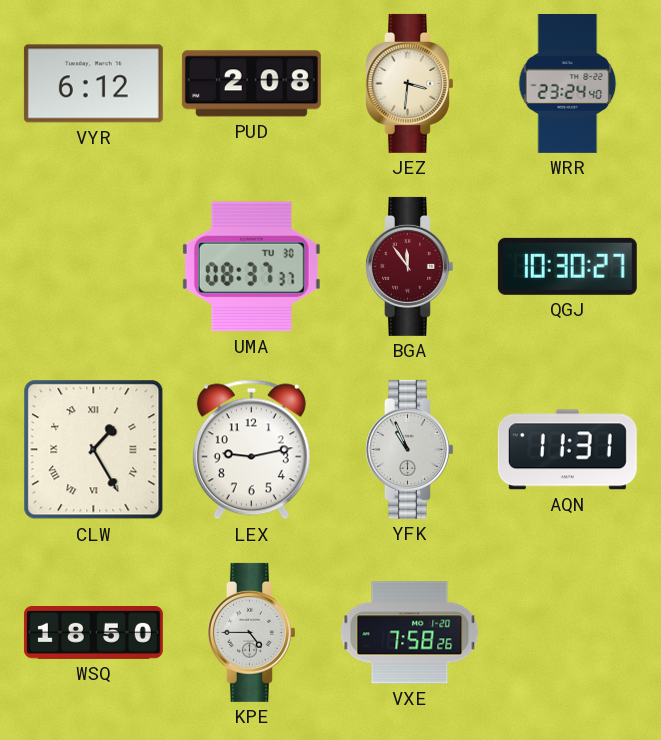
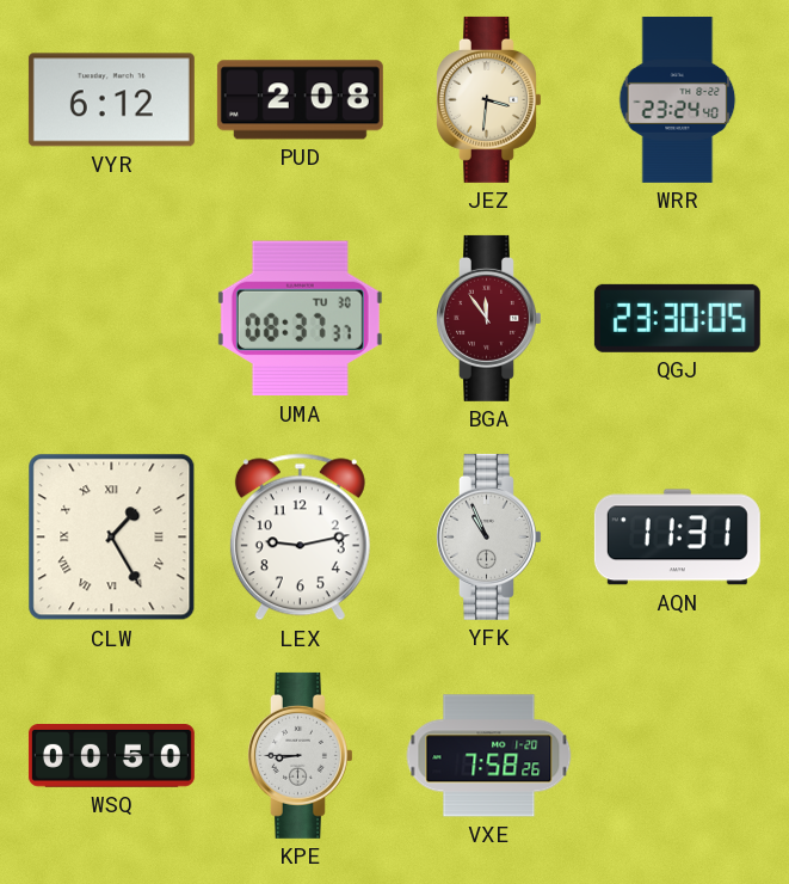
QGJ: 10:30 -> 23:30
WSQ: 18:50 -> 00:50
KPE: 4:45 -> 8:45
